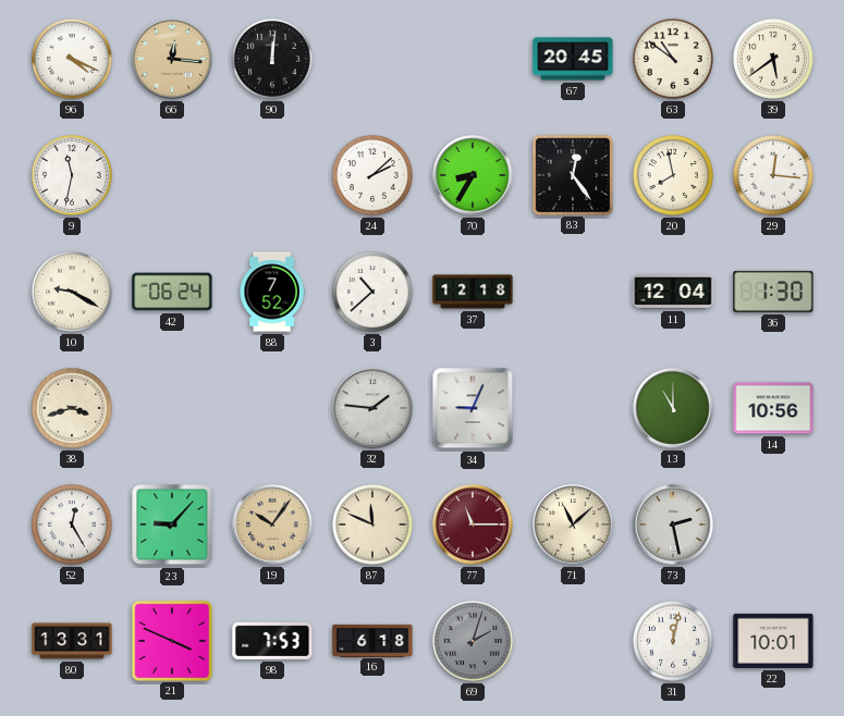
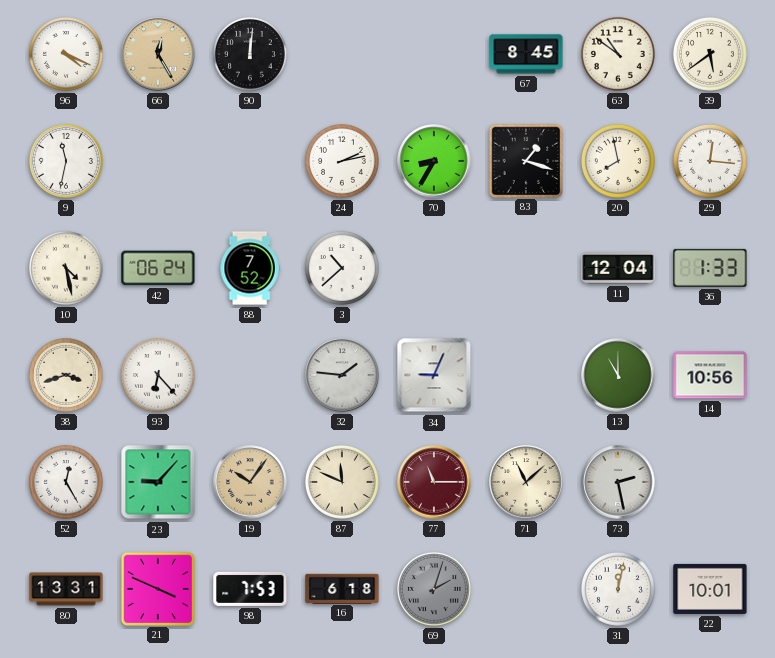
66: 12:16 -> 12:25
67: 20:45 -> 8:45
24: 2:08 -> 2:13
83: 12:24 -> 1:18
10: 9:20 -> 4:28
37: 12:18 -> none
36: 1:30 -> 1:33
93: none -> 6:23
